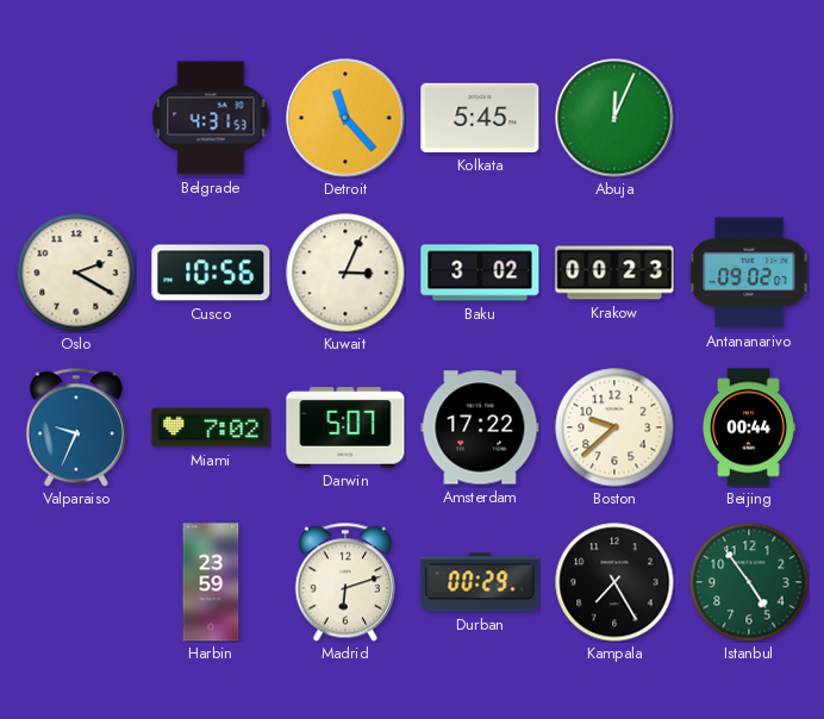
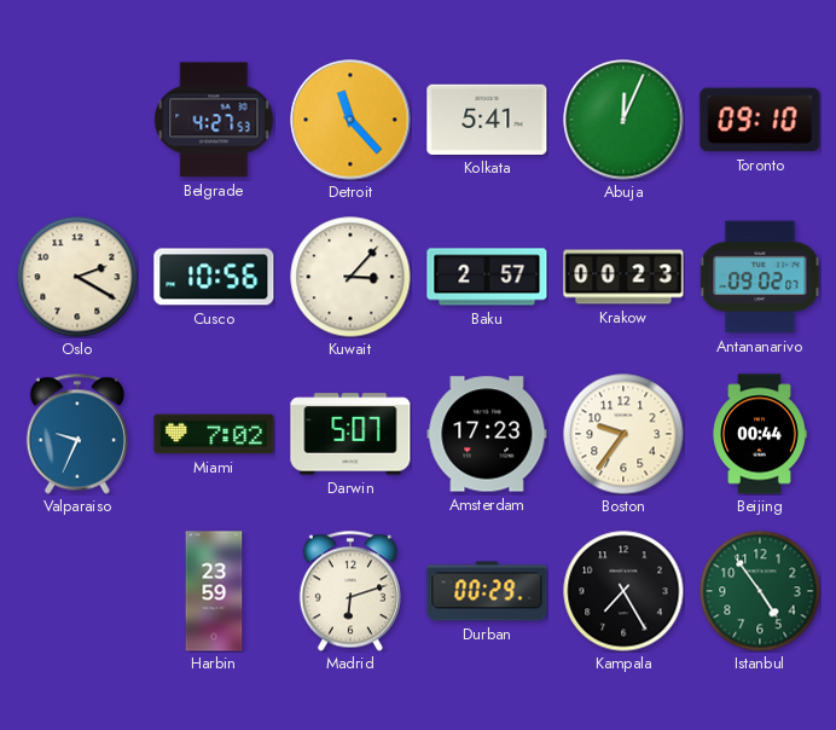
Belgrade: 4:31 -> 4:27
Kolkata: 5:45 -> 5:41
Toronto: none -> 09:10
Kuwait: 3:04 -> 3:07
Baku: 3:02 -> 2:57
Amsterdam: 17:22 -> 17:23
Boston: 9:38 -> 9:36
